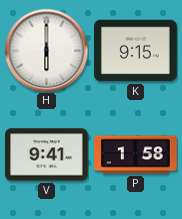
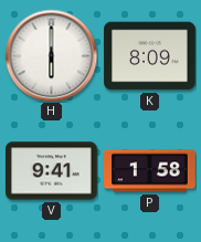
K: 9:15 -> 8:09
